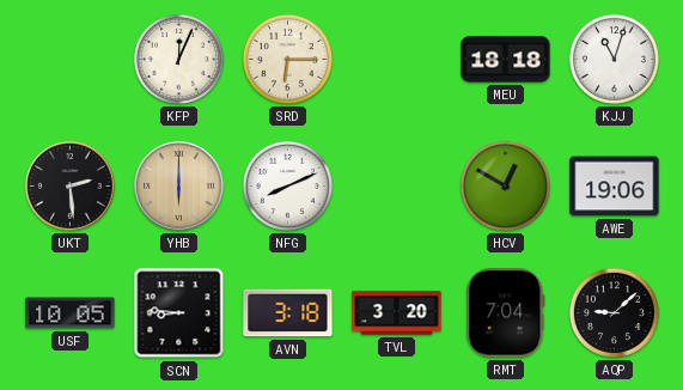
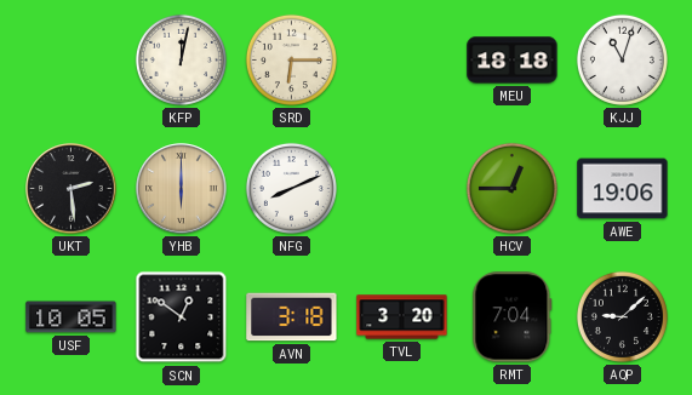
KFP: 12:04 -> 12:02
HCV: 12:50 -> 12:45
SCN: 8:46 -> 12:51
